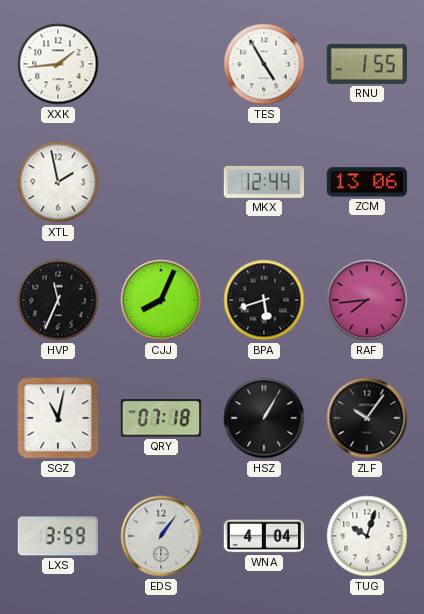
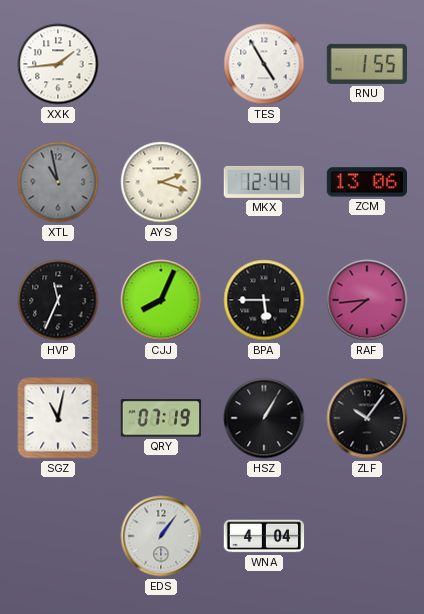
XTL: 1:58 -> 10:58
XTL dial: white -> grey
AYS: none -> 2:18
BPA: 5:42 -> 5:45
QRY: 07:18 -> 07:19
LXS: 3:59 -> none
TUG: 10:03 -> none
